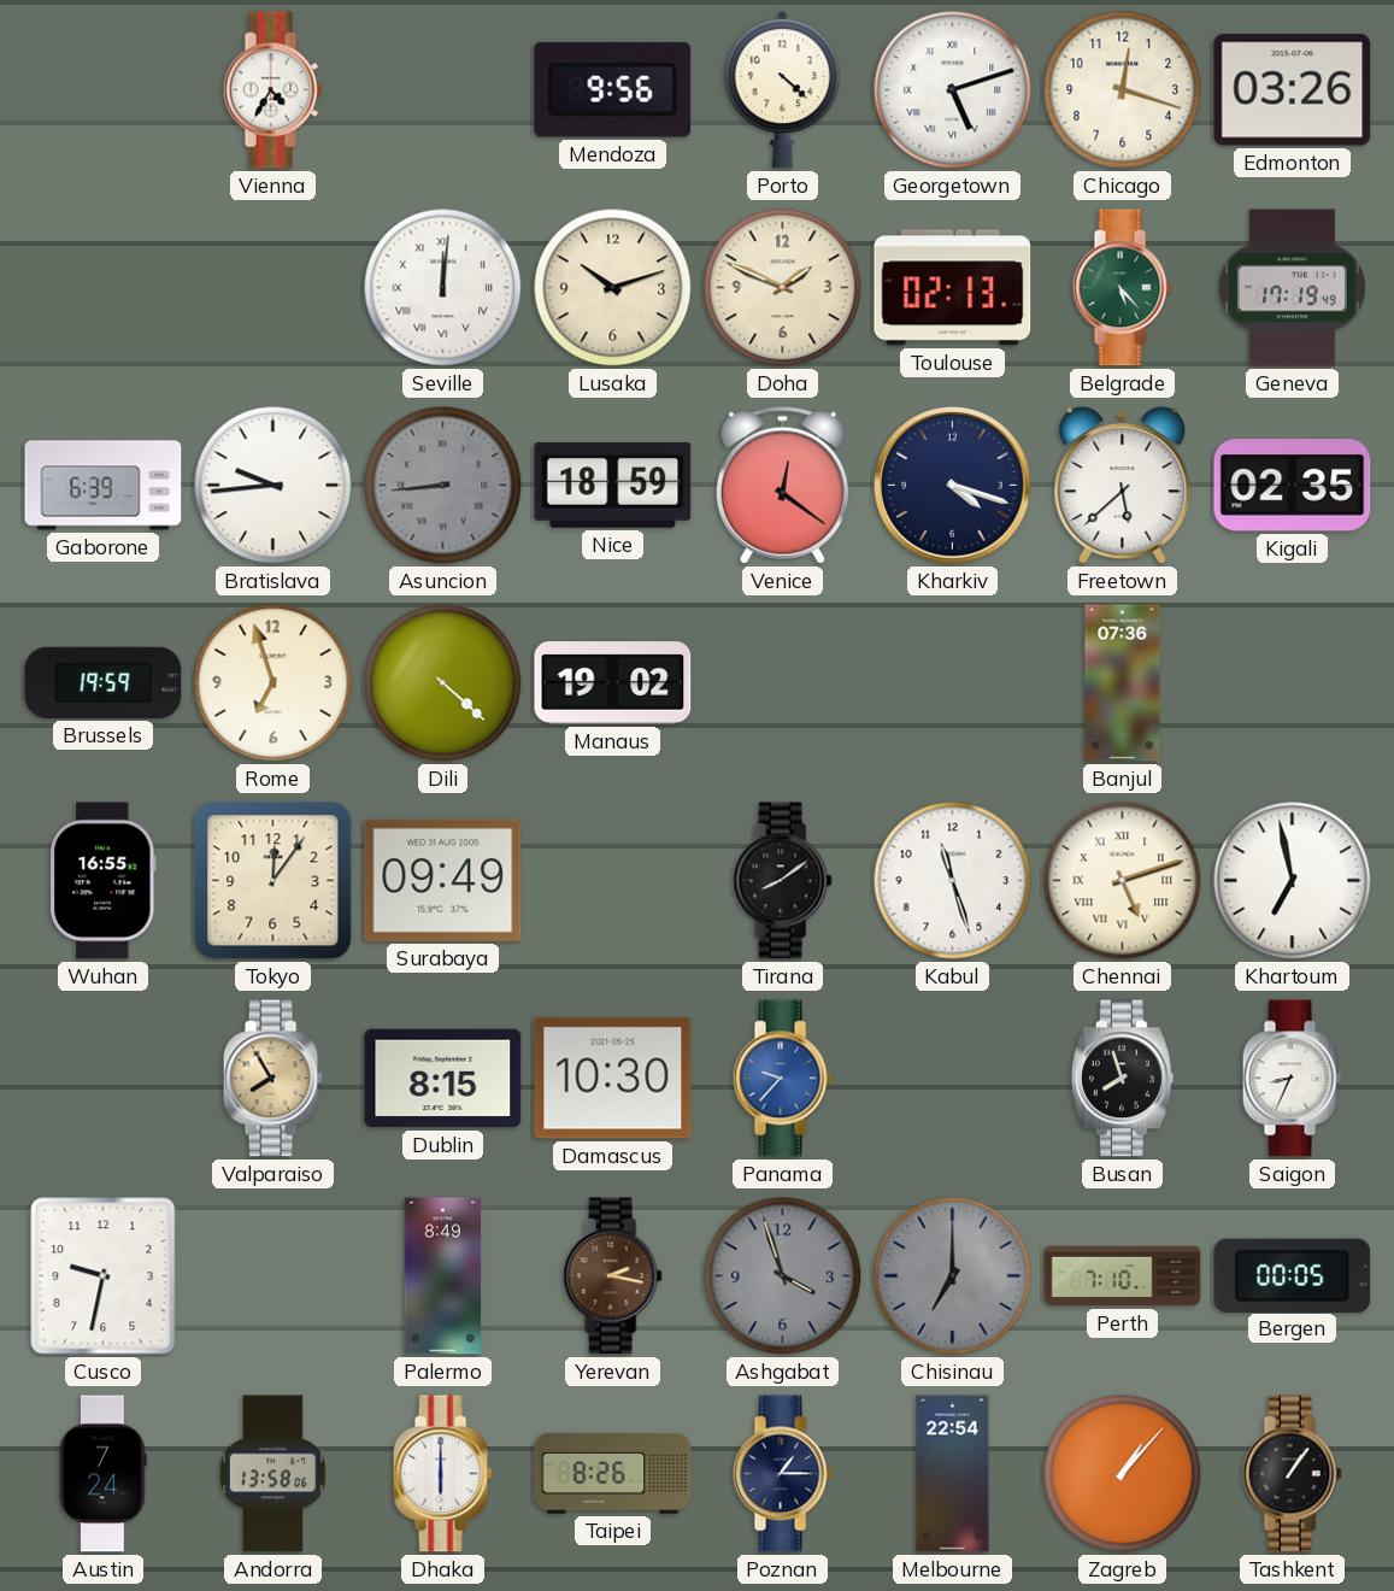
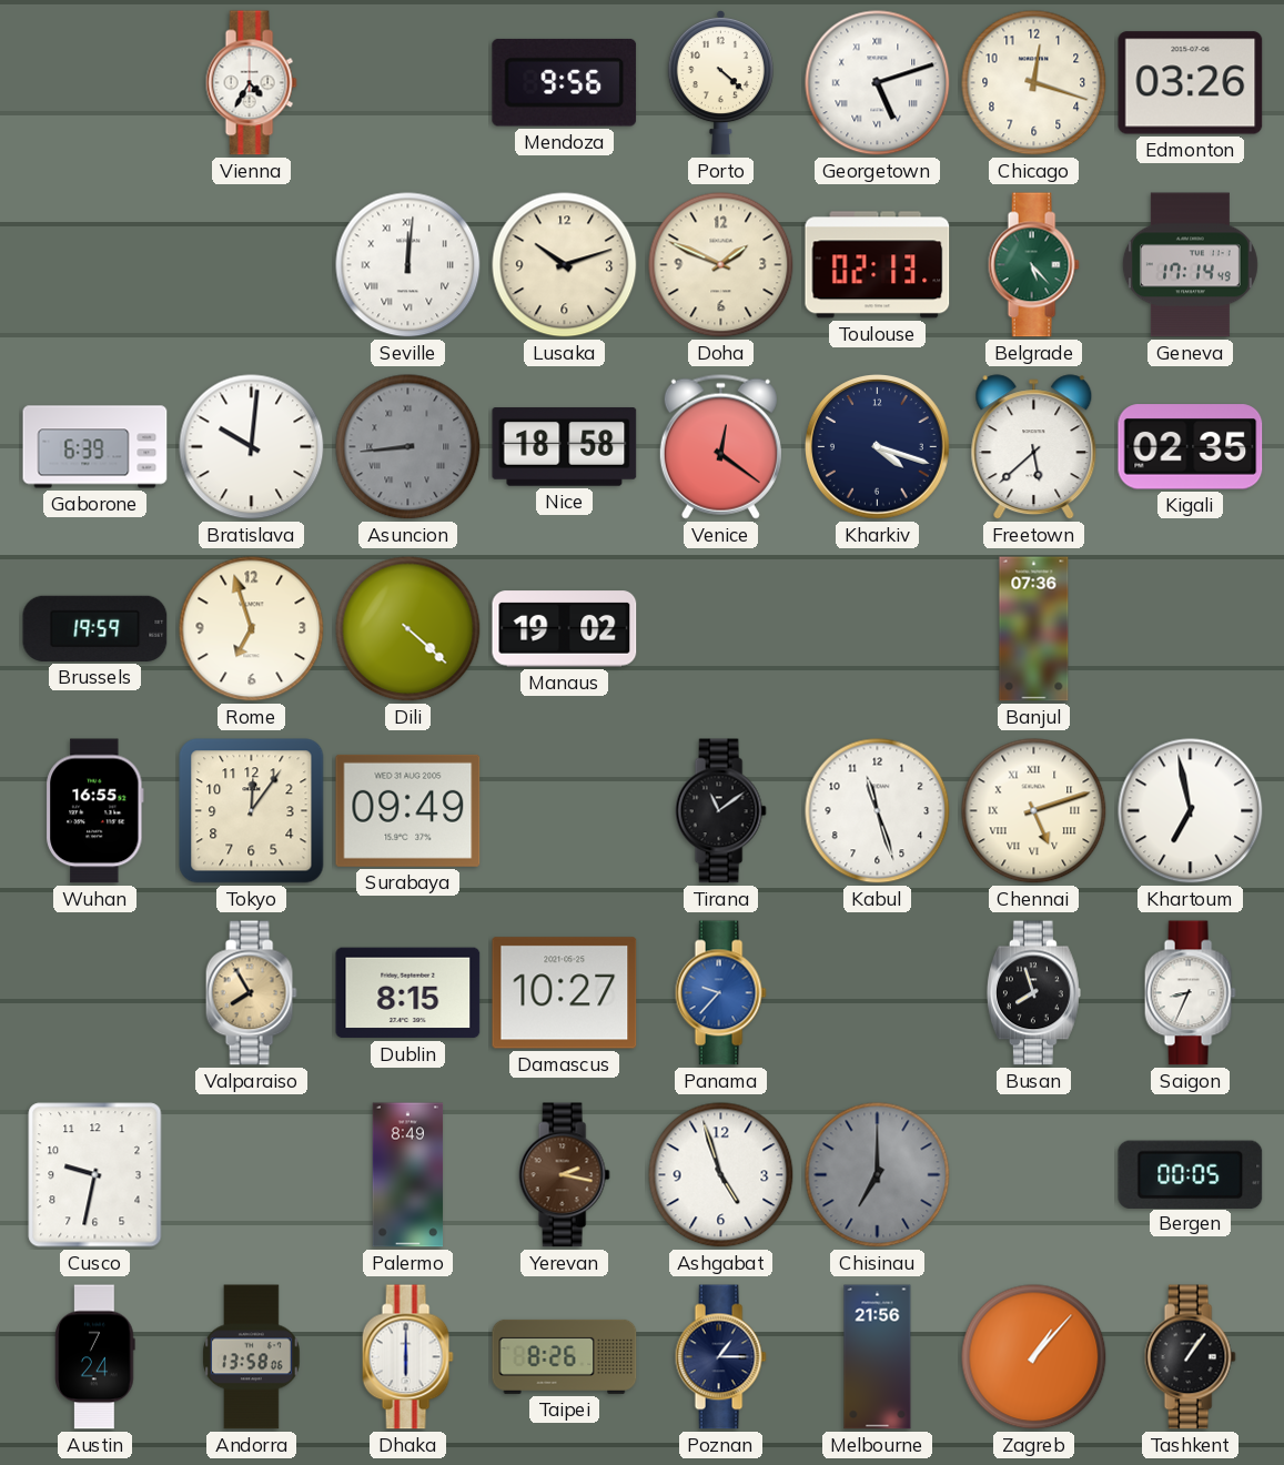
Geneva: 17:19 -> 17:14
Bratislava: 9:44 -> 10:01
Nice: 18:59 -> 18:58
Tirana: 8:09 -> 11:09
Damascus: 10:30 -> 10:27
Ashgabat: 3:57 -> 4:57
Ashgabat dial: grey -> white
Perth: 7:10 -> none
Melbourne: 22:54 -> 21:56
